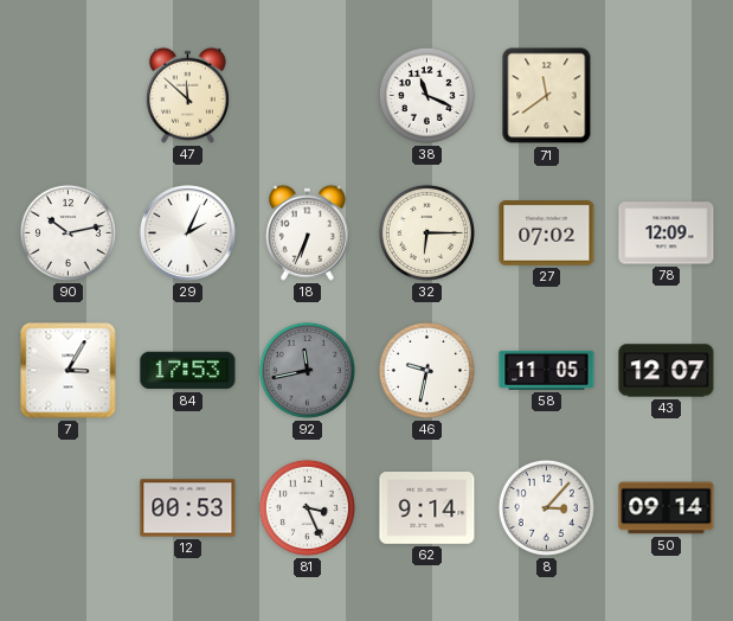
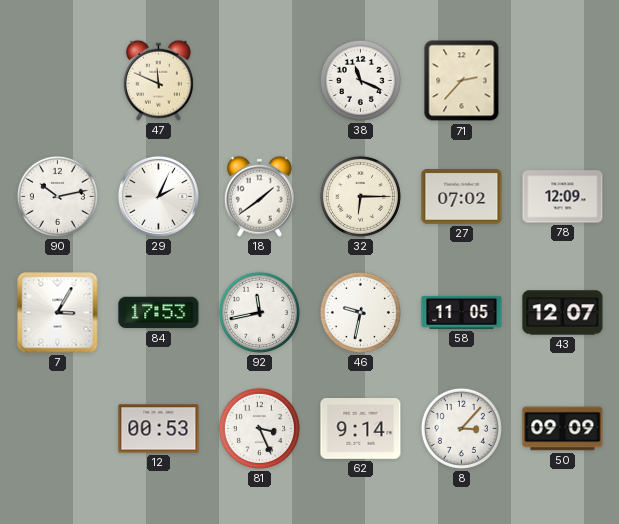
47: 11:52 -> 11:49
71: 11:39 -> 2:37
18: 6:34 -> 1:39
92 dial: grey -> white
50: 09:14 -> 09:09
